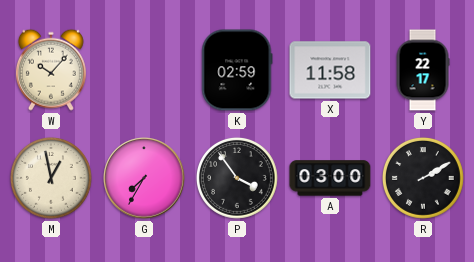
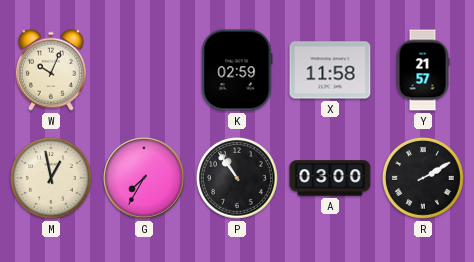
W: 10:07 -> 10:04
Y: 22:17 -> 21:57
P: 3:54 -> 10:54
